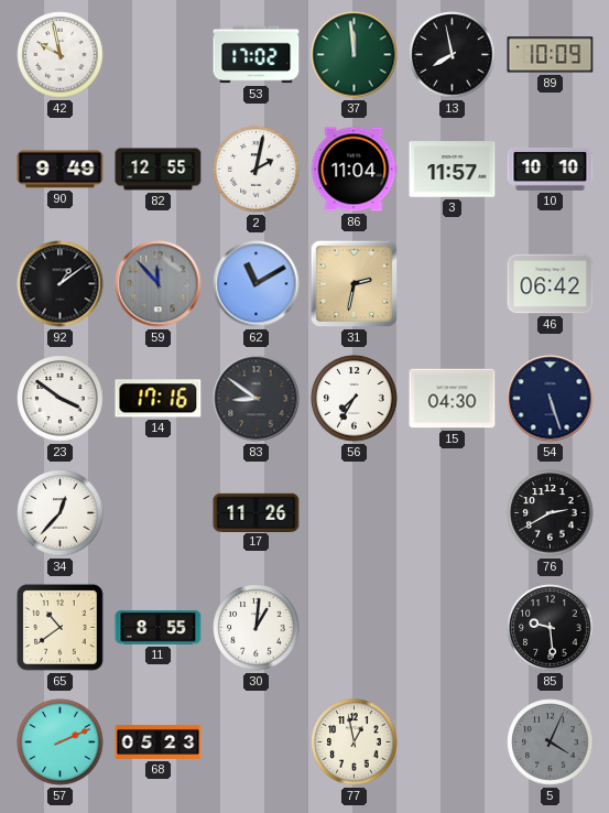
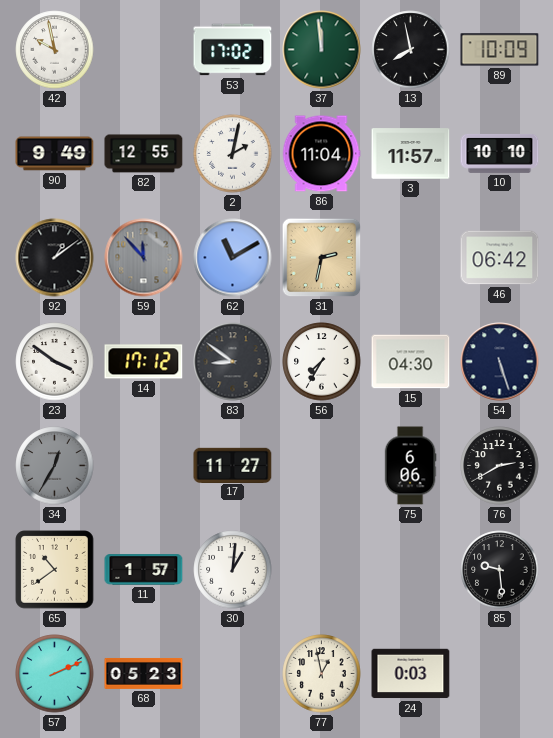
14: 17:16 -> 17:12
34: 12:37 -> 12:35
34 dial: white -> grey
17: 11:26 -> 11:27
75: none -> 6:06
11: 8:55 -> 1:57
24: none -> 0:03
5: 4:04 -> none
